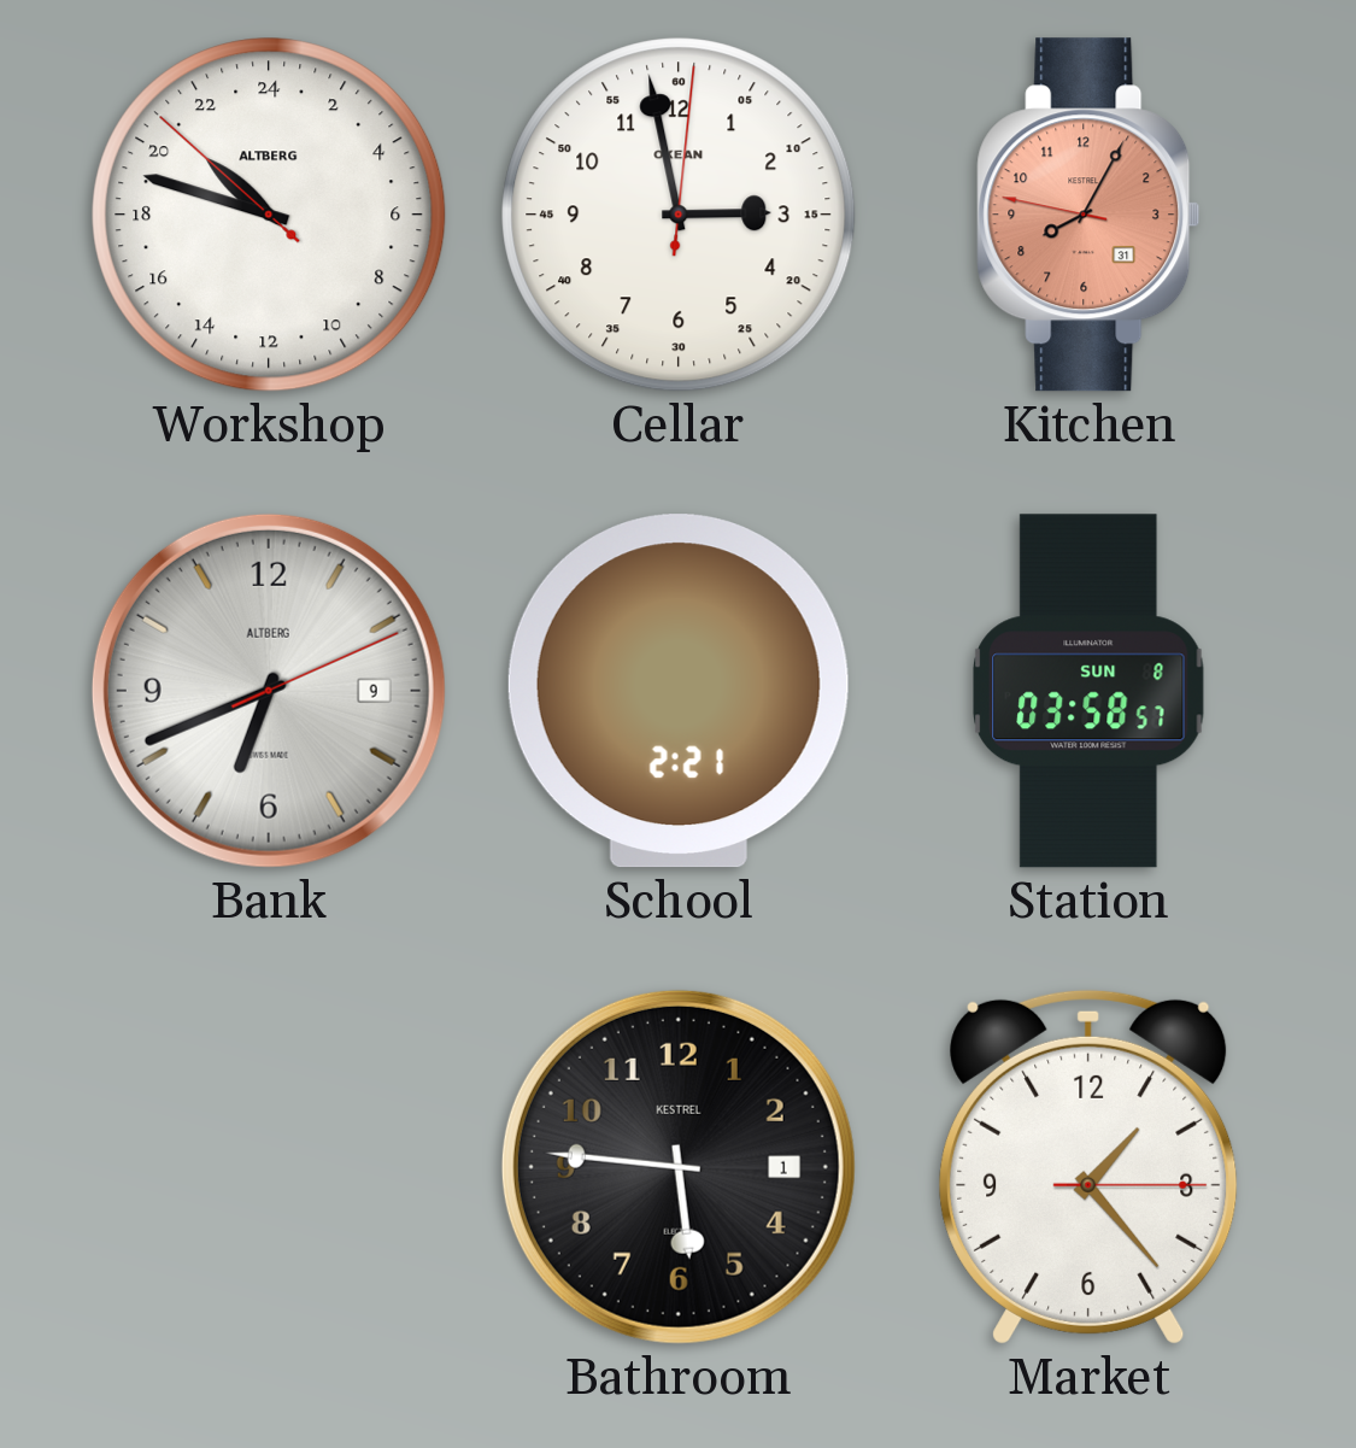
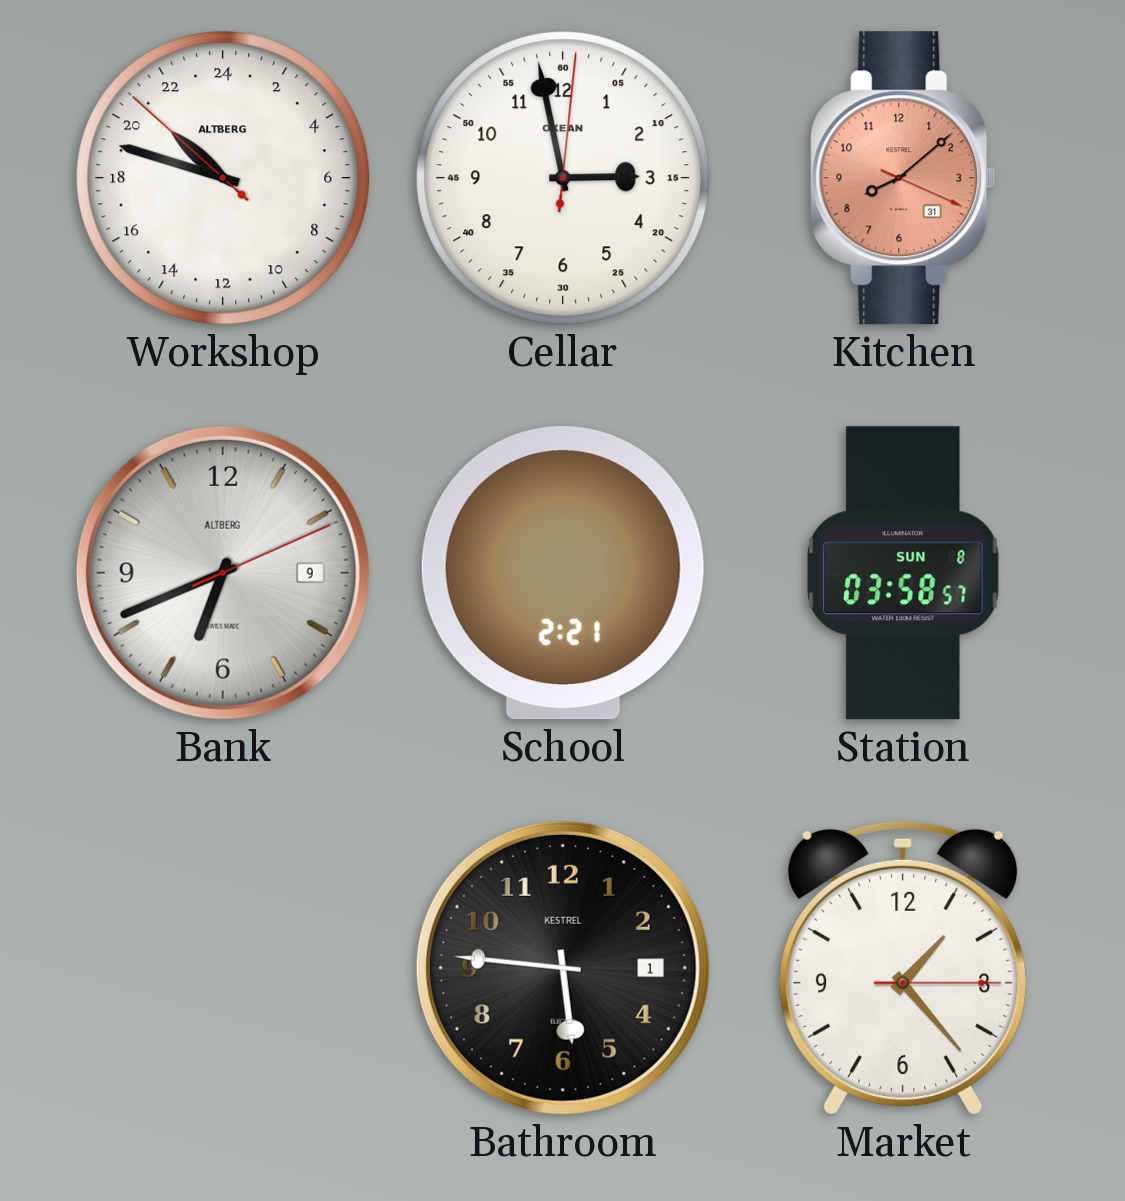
Kitchen: 8:04 -> 8:08
